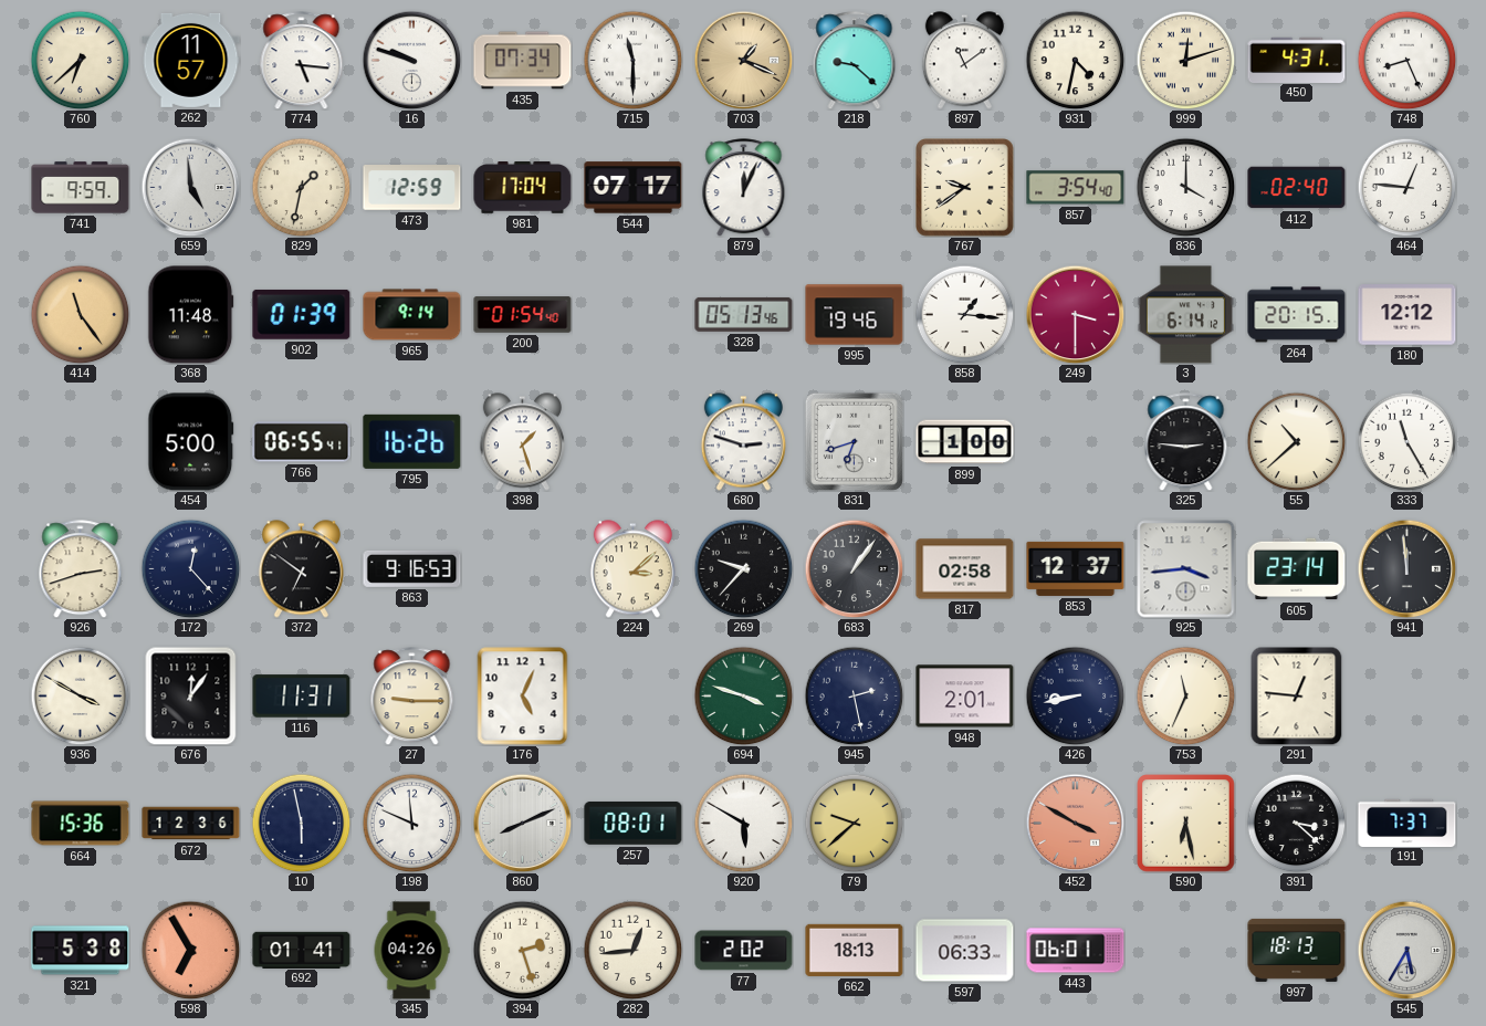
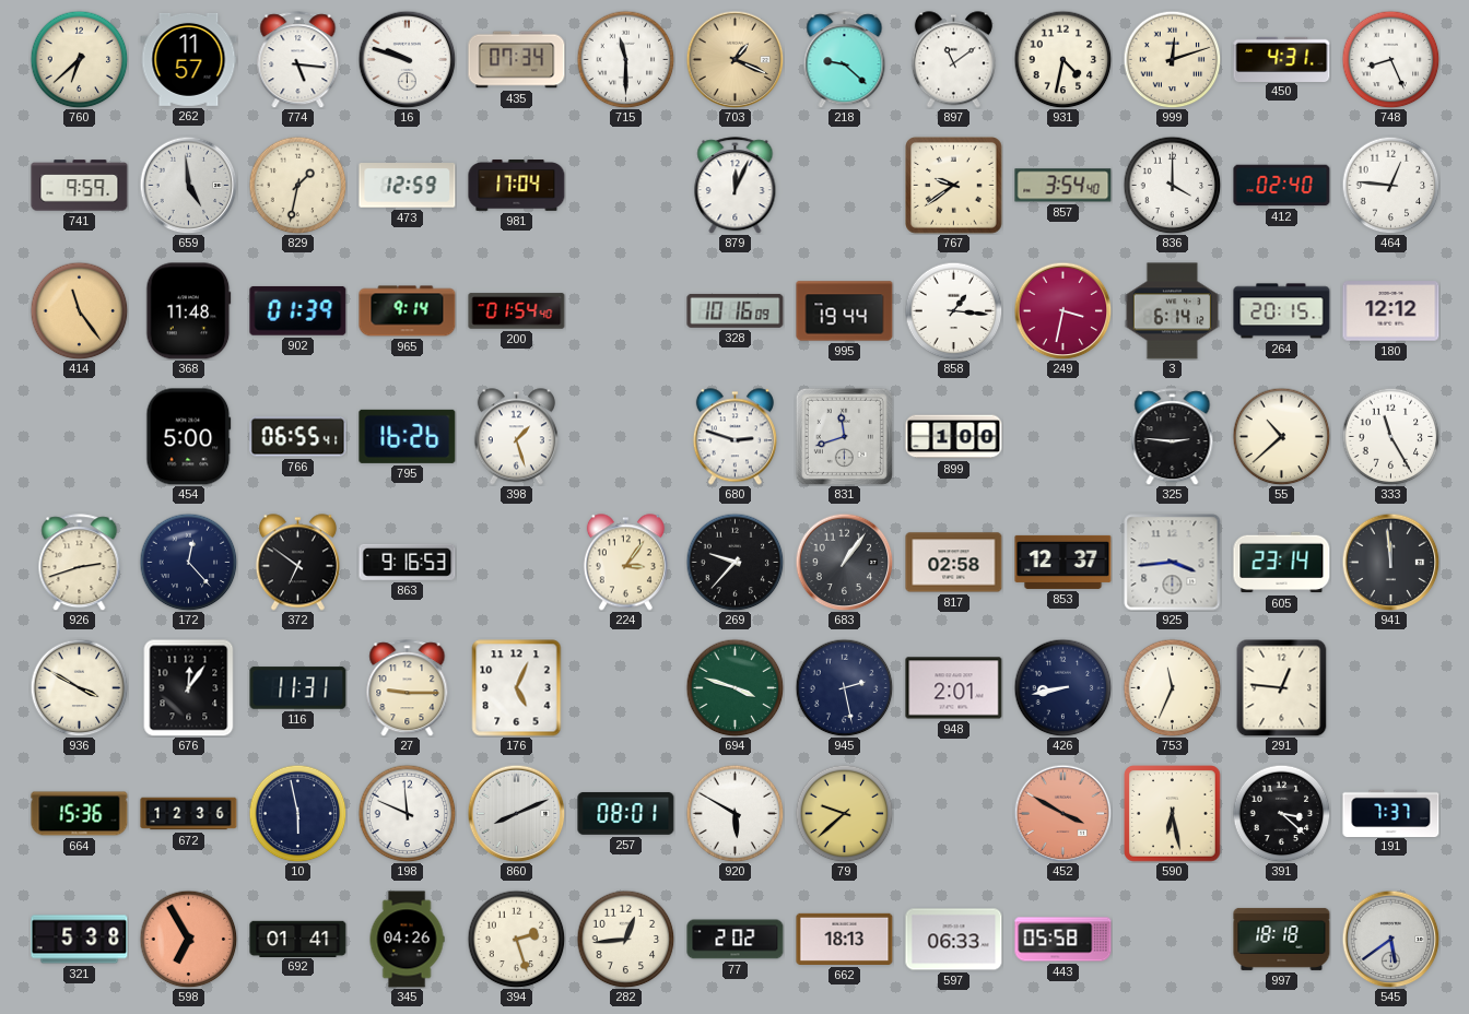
544: 07:17 -> none
328: 05:13 -> 10:16
995: 19:46 -> 19:44
249: 3:30 -> 3:32
831: 6:42 -> 11:42
224: 3:08 -> 3:06
443: 06:01 -> 05:58
997: 18:13 -> 18:18
545: 5:35 -> 5:39
